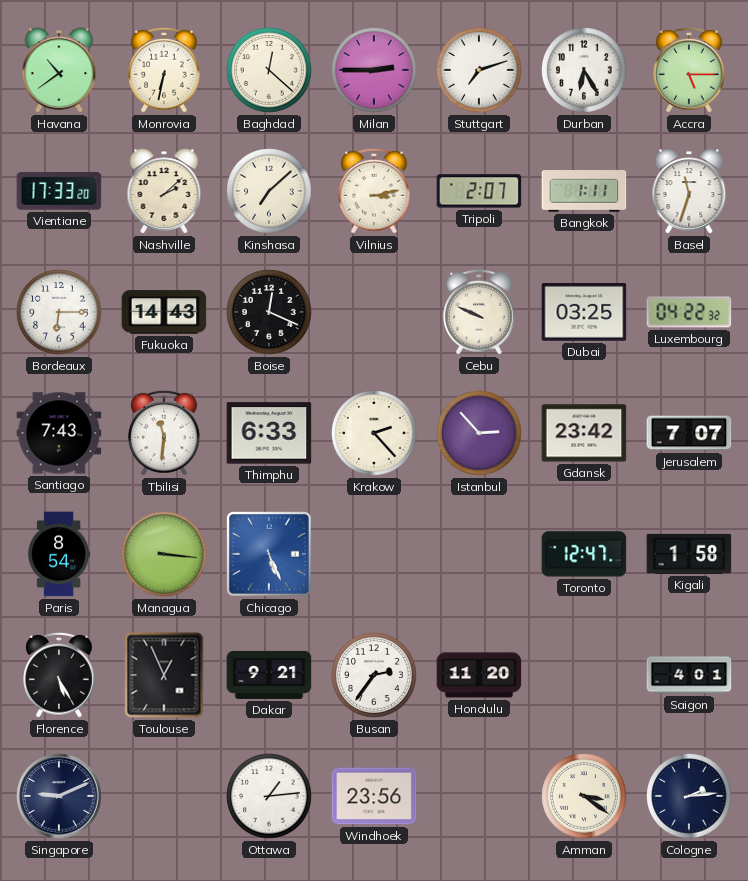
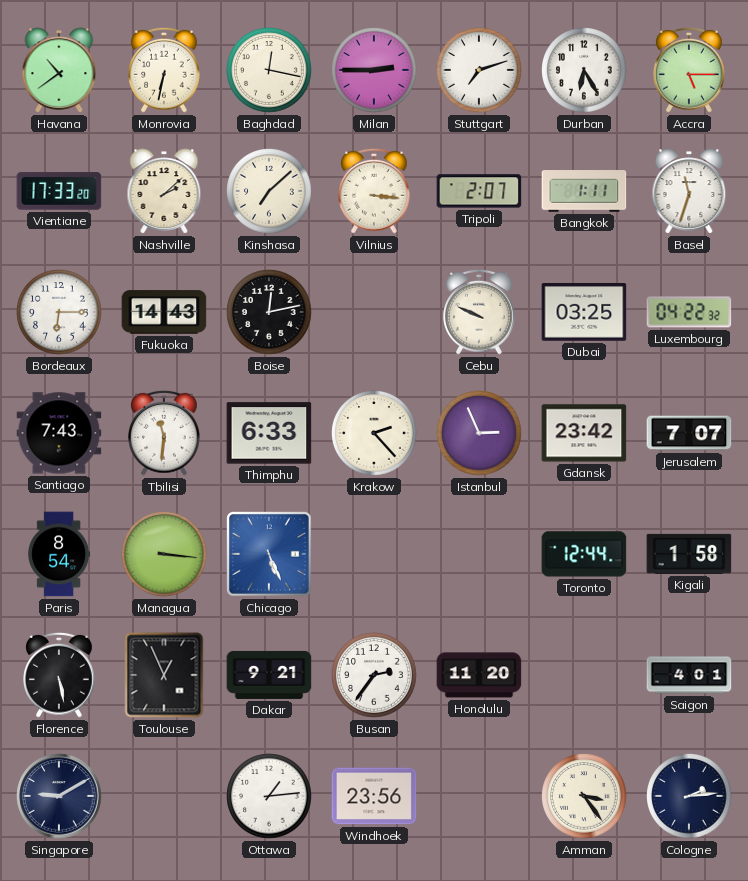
Baghdad: 12:22 -> 12:17
Vilnius: 3:13 -> 3:16
Boise: 12:19 -> 12:13
Istanbul: 2:53 -> 2:56
Toronto: 12:47 -> 12:44
Florence: 5:25 -> 5:28
Singapore: 9:11 -> 9:10
Amman: 3:21 -> 3:24
